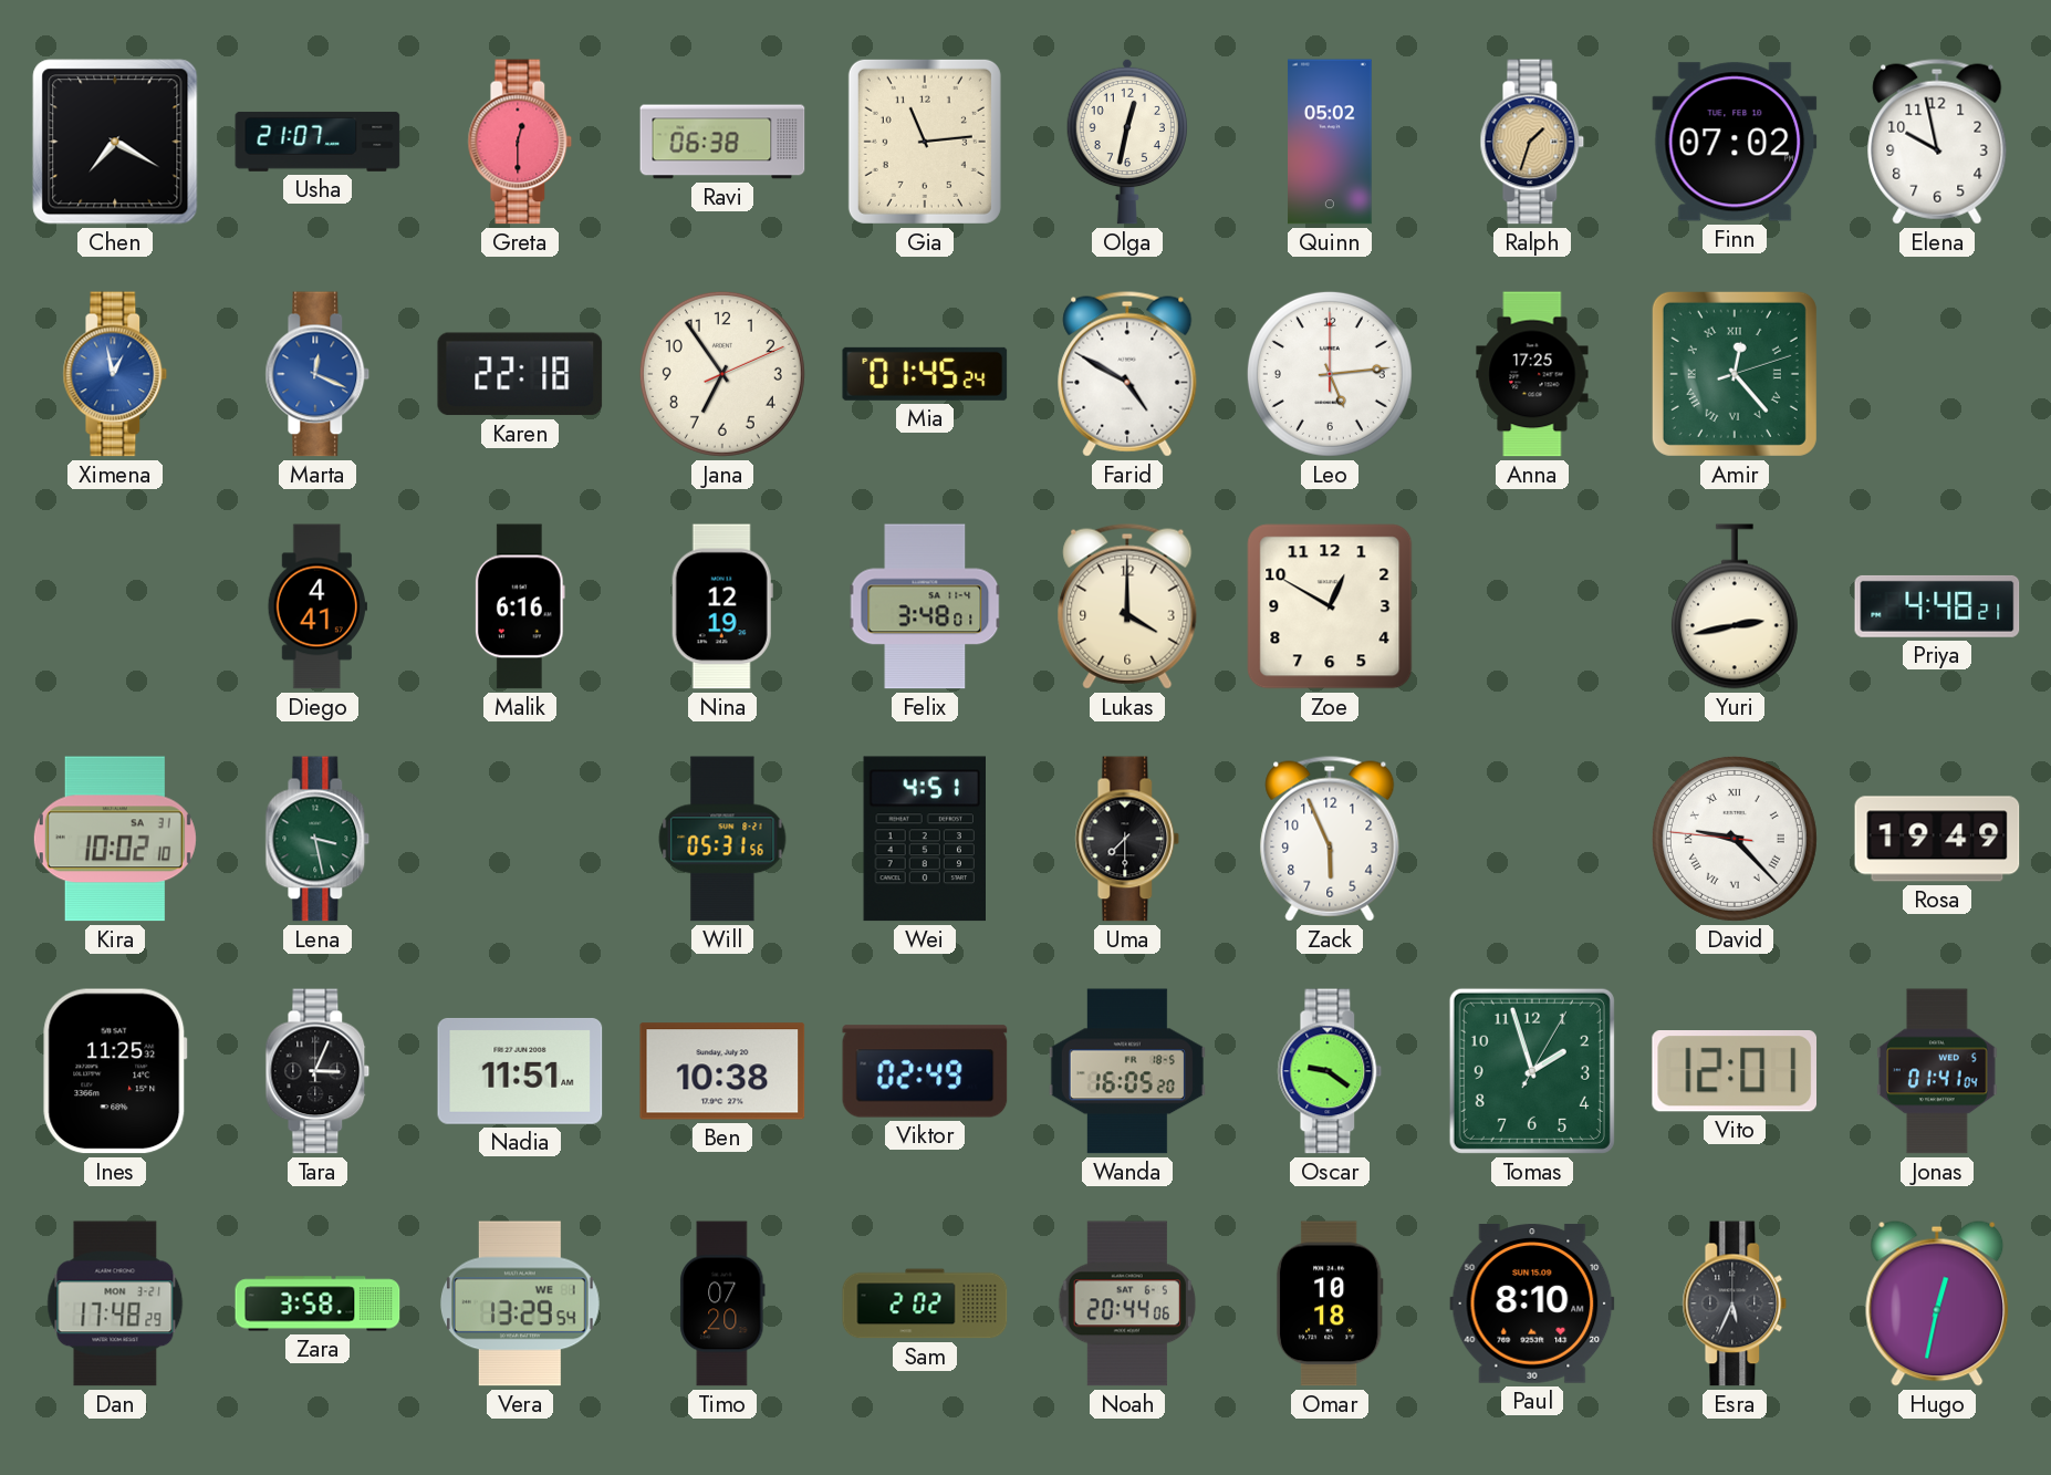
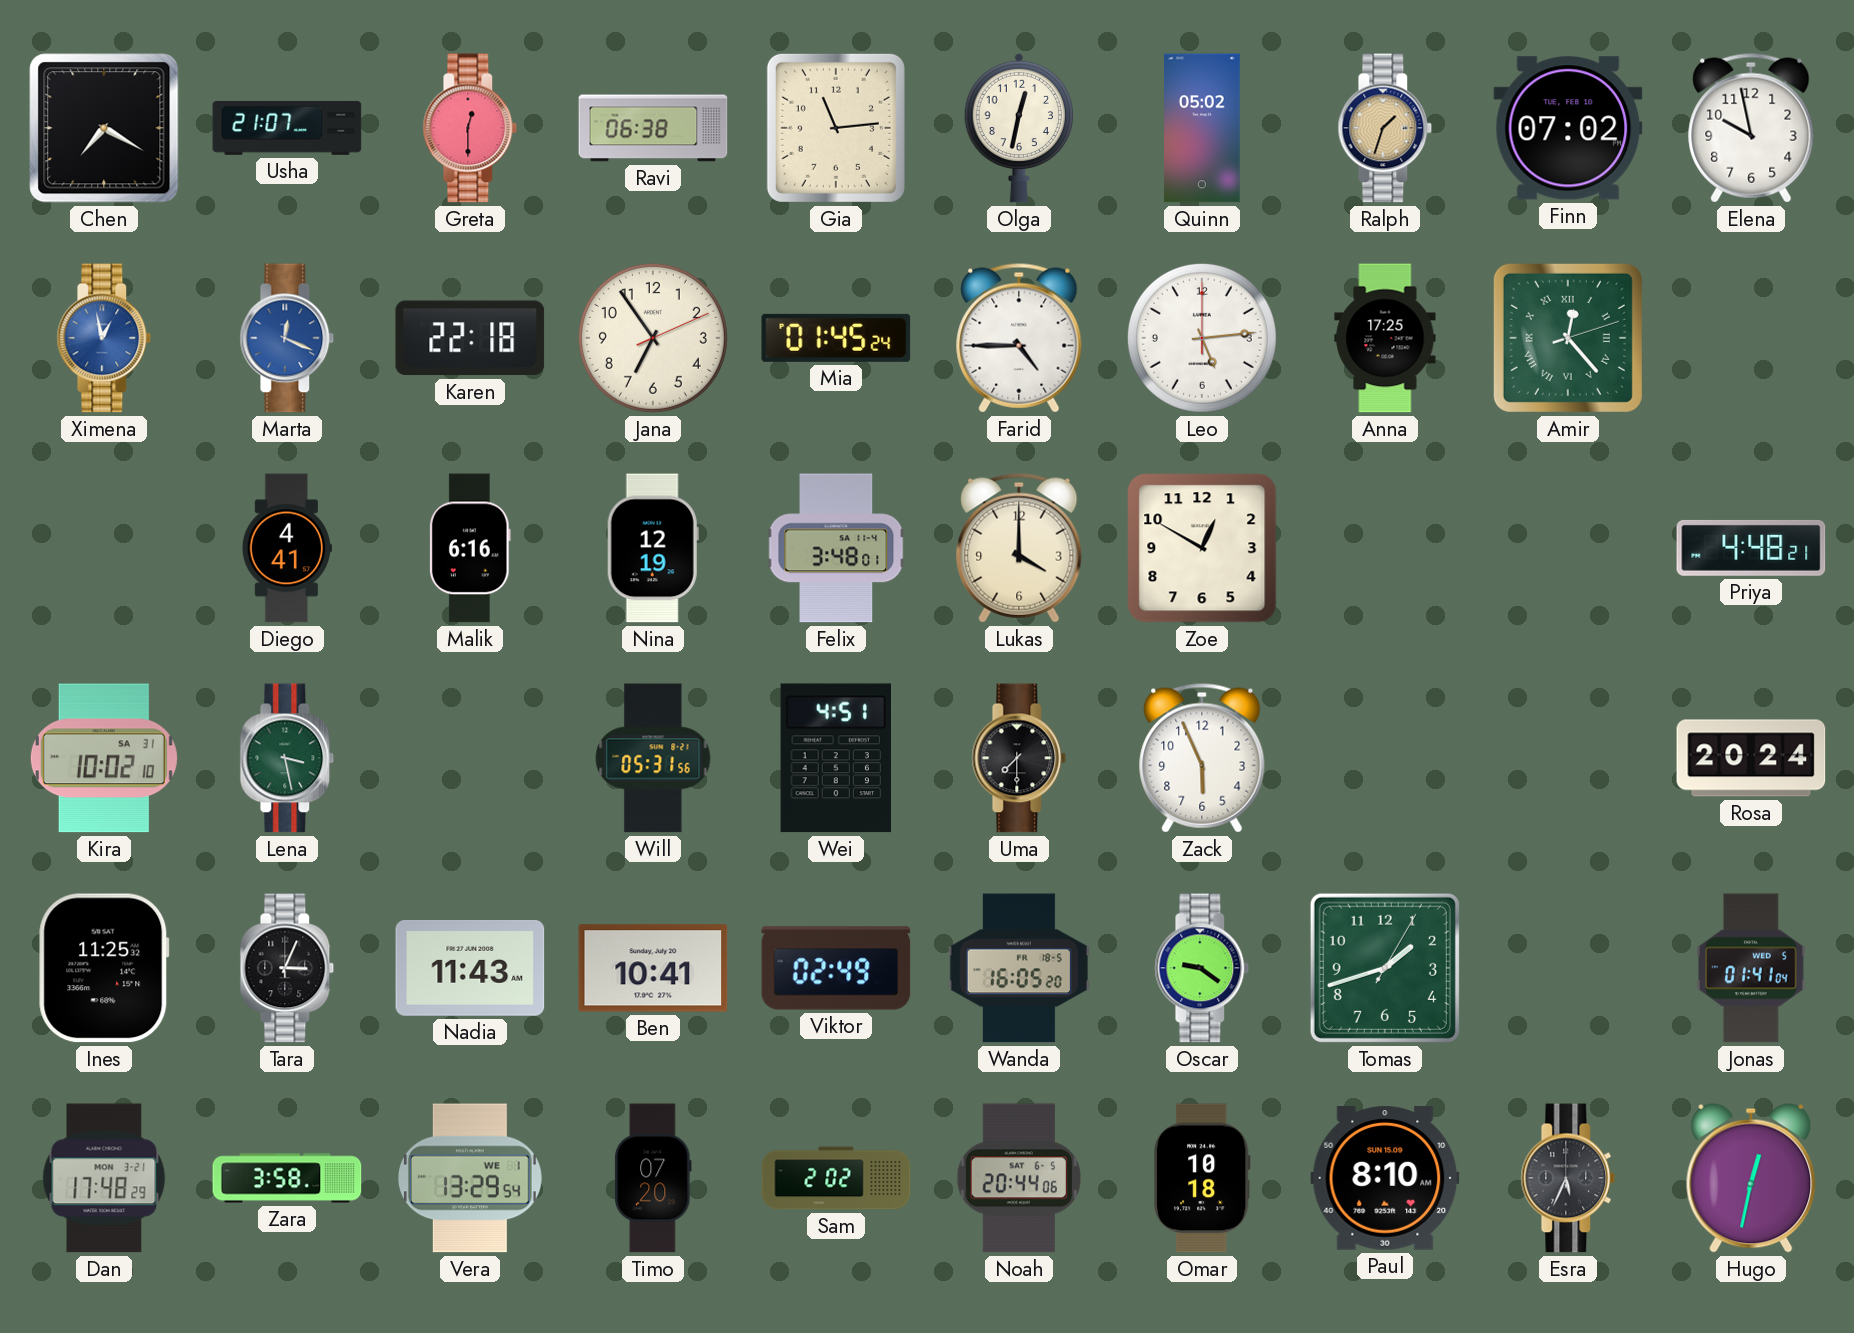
Farid: 4:50 -> 4:45
Yuri: 2:43 -> none
David: 9:22 -> none
Rosa: 19:49 -> 20:24
Nadia: 11:51 -> 11:43
Ben: 10:38 -> 10:41
Tomas: 1:57 -> 1:42
Vito: 12:01 -> none
